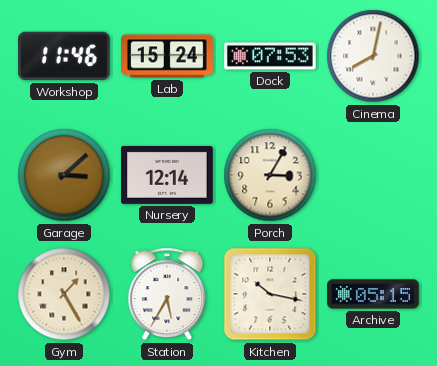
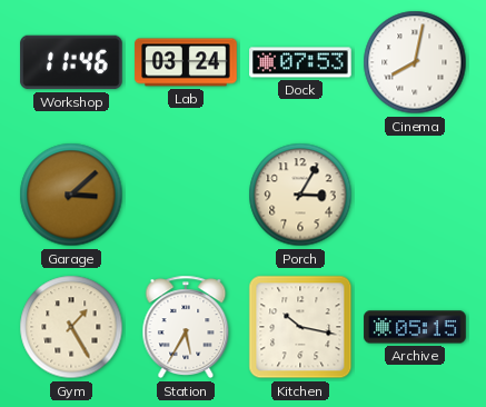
Lab: 15:24 -> 03:24
Nursery: 12:14 -> none
